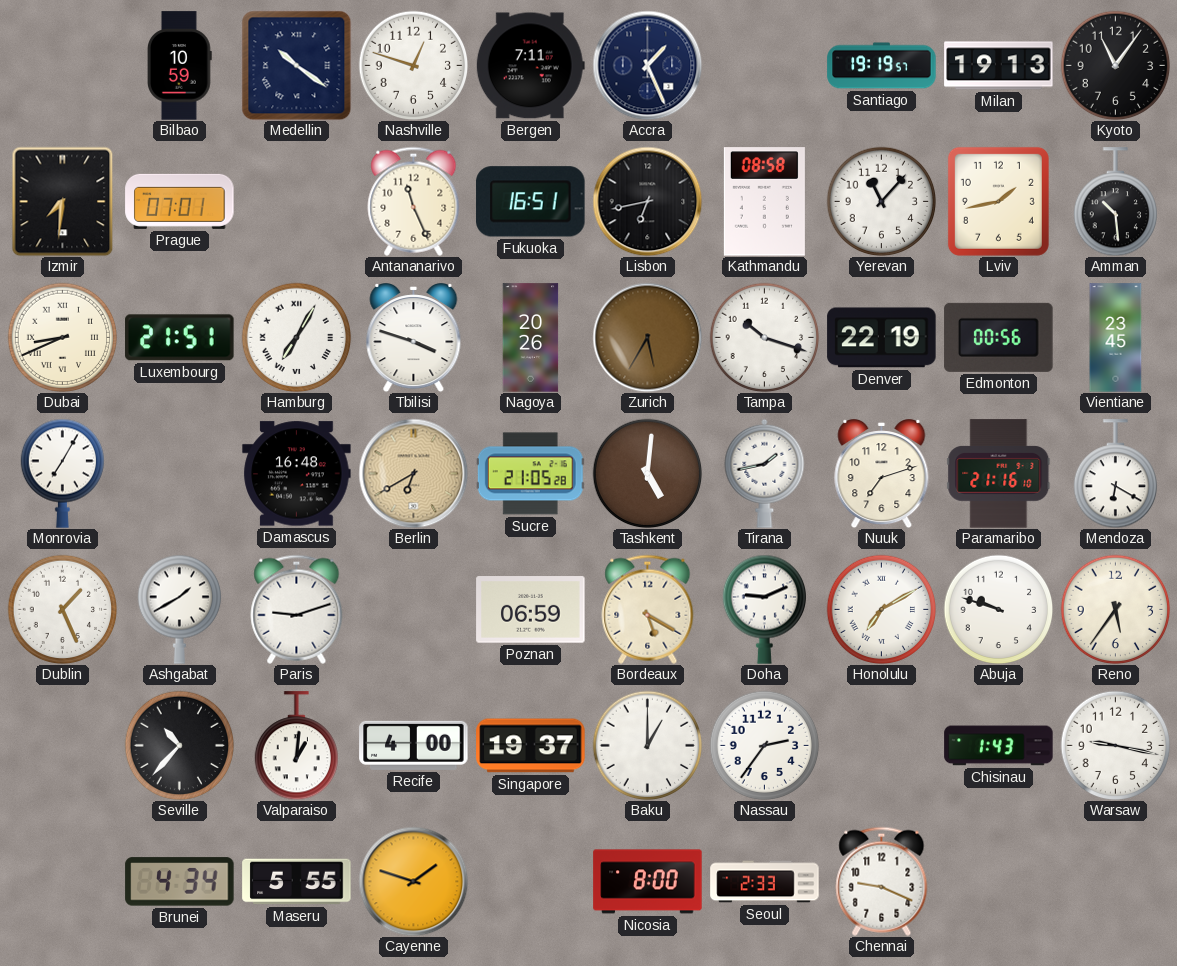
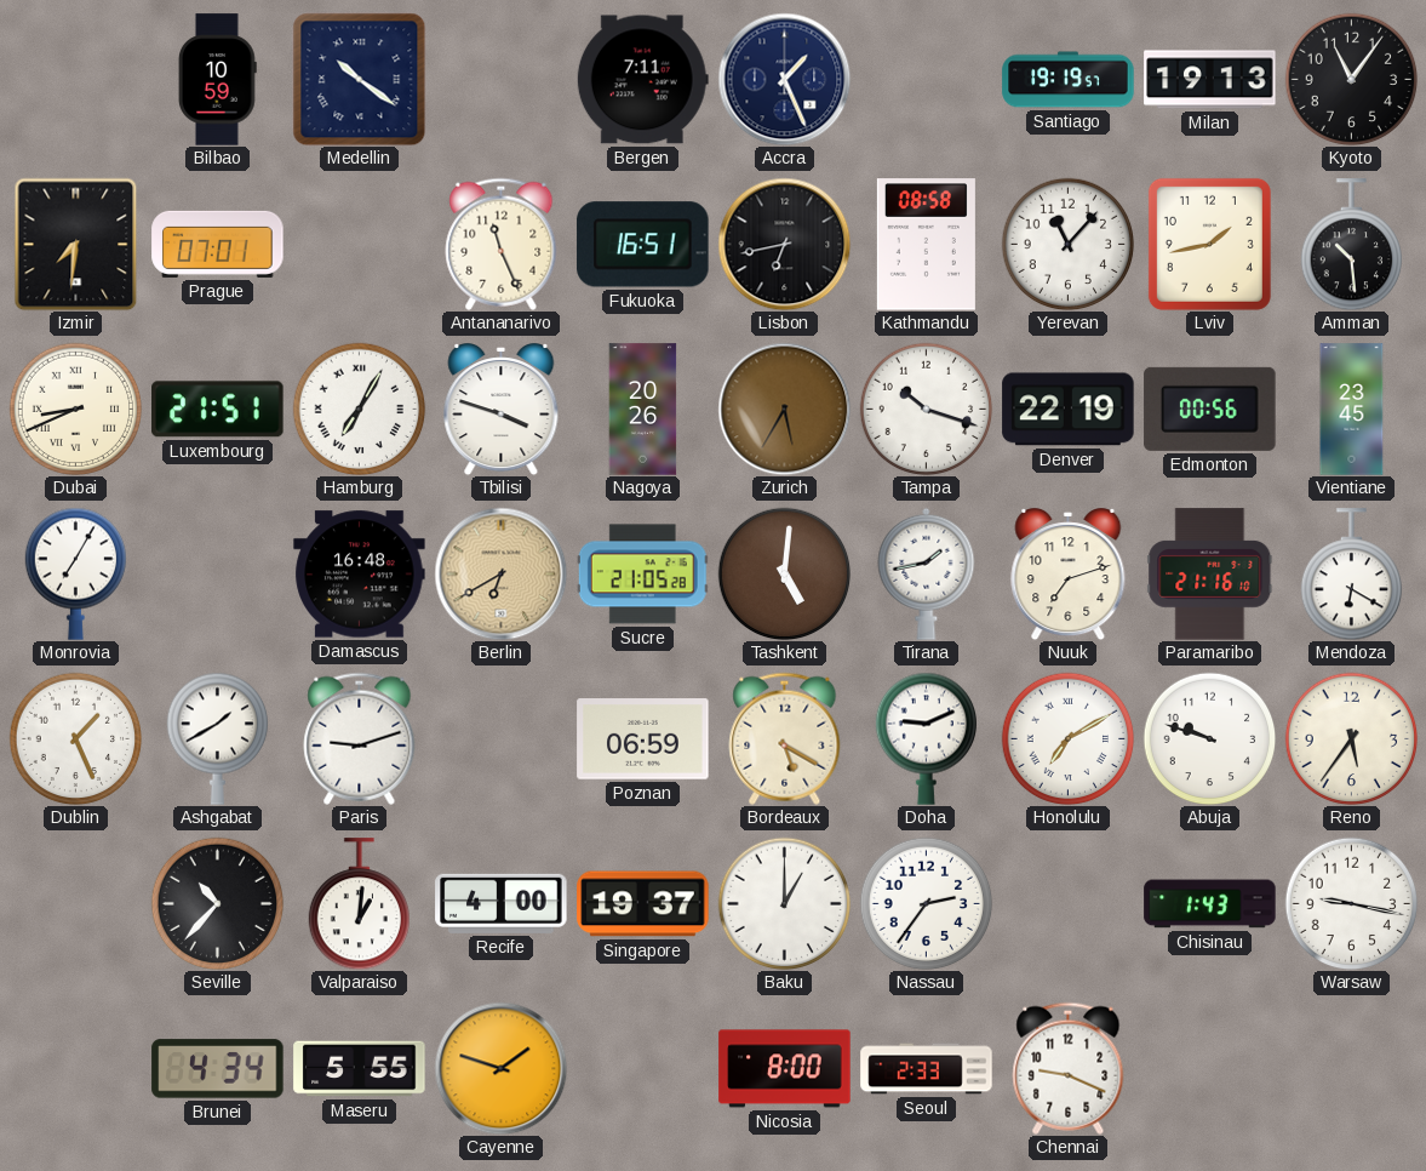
Nashville: 12:48 -> none
